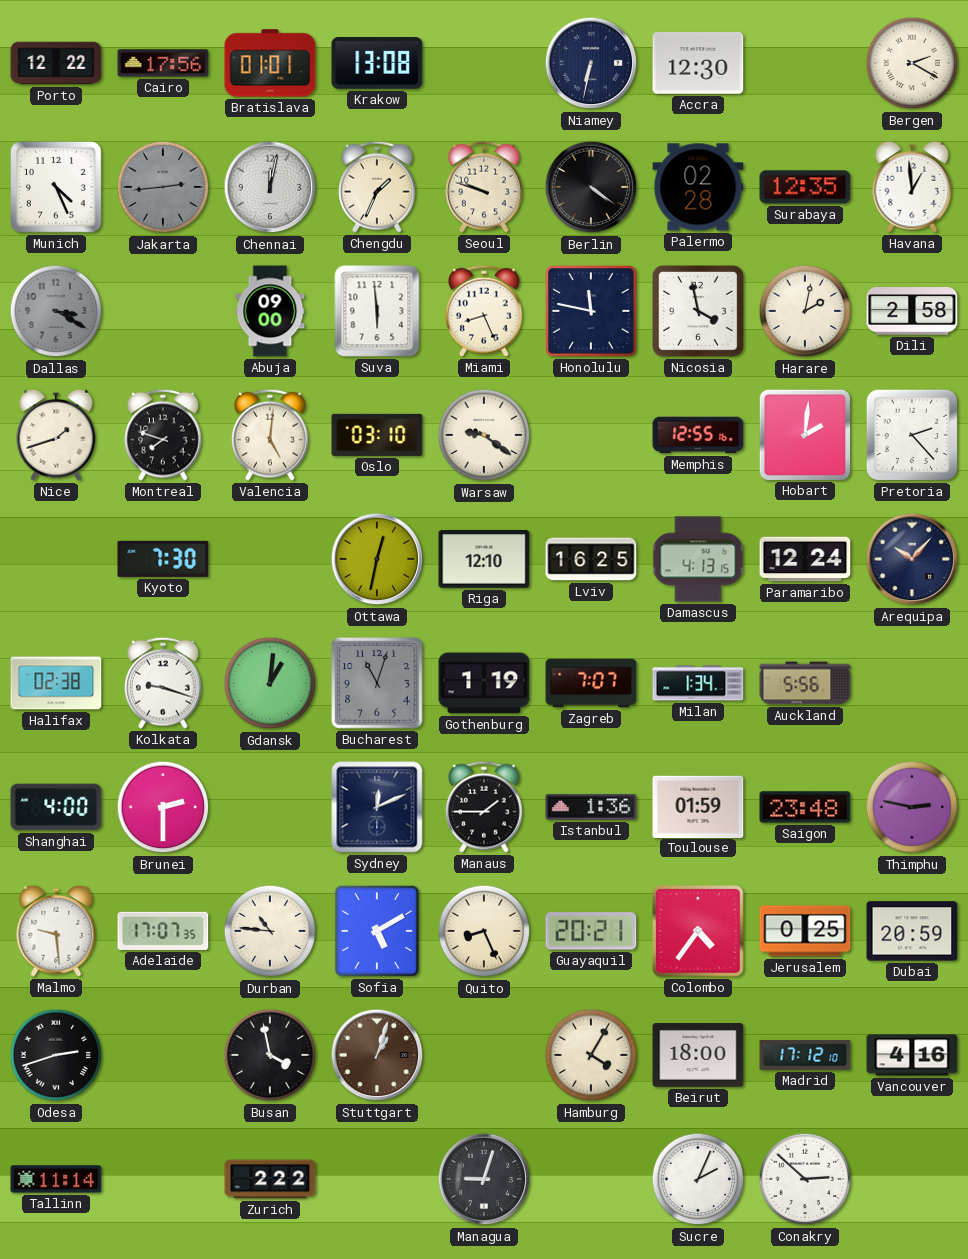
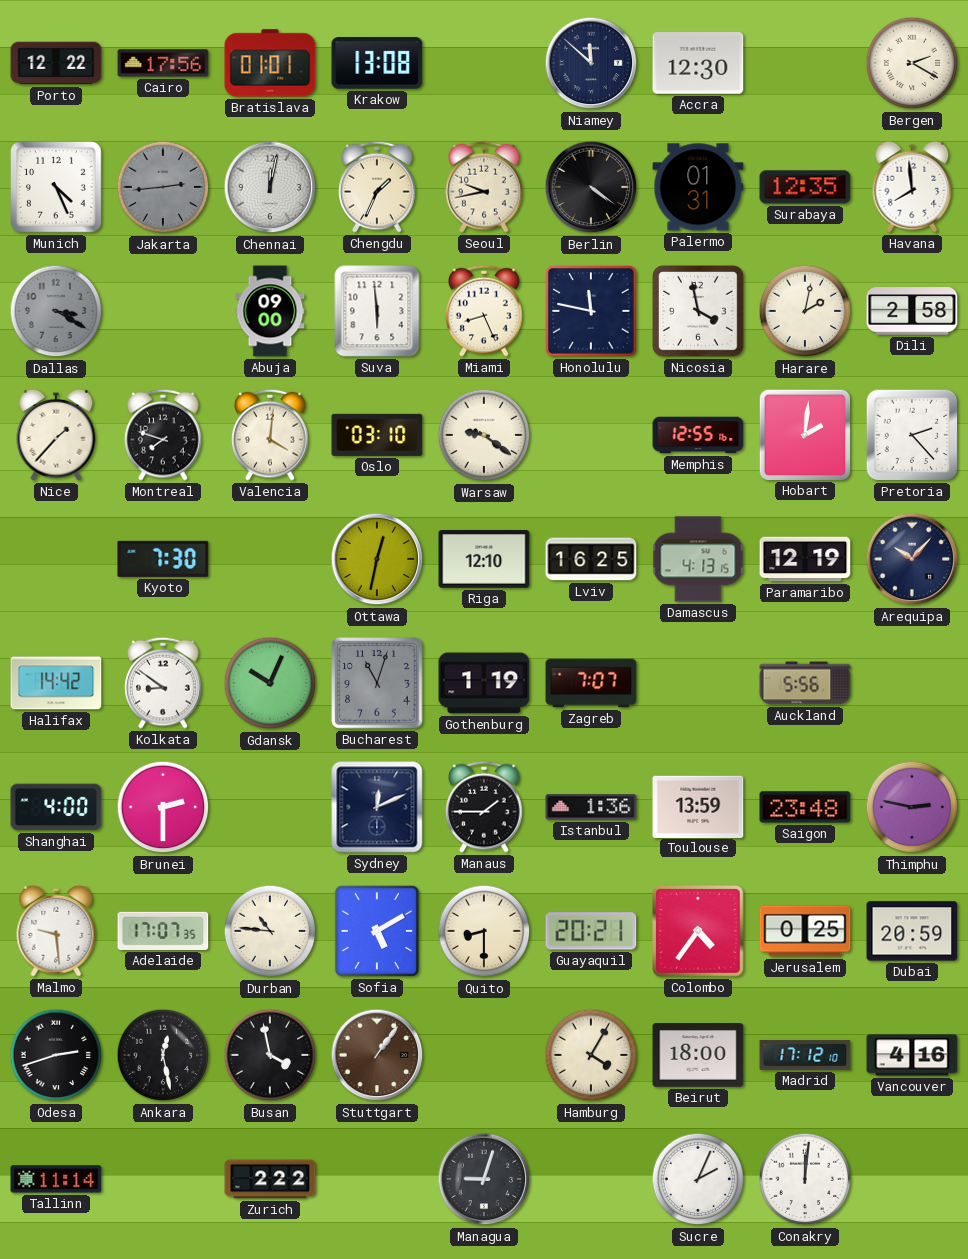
Niamey: 6:32 -> 11:52
Seoul: 9:48 -> 9:43
Palermo: 02:28 -> 01:31
Havana: 12:59 -> 7:59
Nice: 1:42 -> 1:37
Valencia: 5:01 -> 4:01
Paramaribo: 12:24 -> 12:19
Halifax: 02:38 -> 14:42
Kolkata: 9:18 -> 8:51
Gdansk: 1:01 -> 10:04
Milan: 1:34 -> none
Toulouse: 01:59 -> 13:59
Quito: 8:26 -> 8:30
Ankara: none -> 12:28
Stuttgart: 1:03 -> 1:06
Conakry: 2:52 -> 12:01
